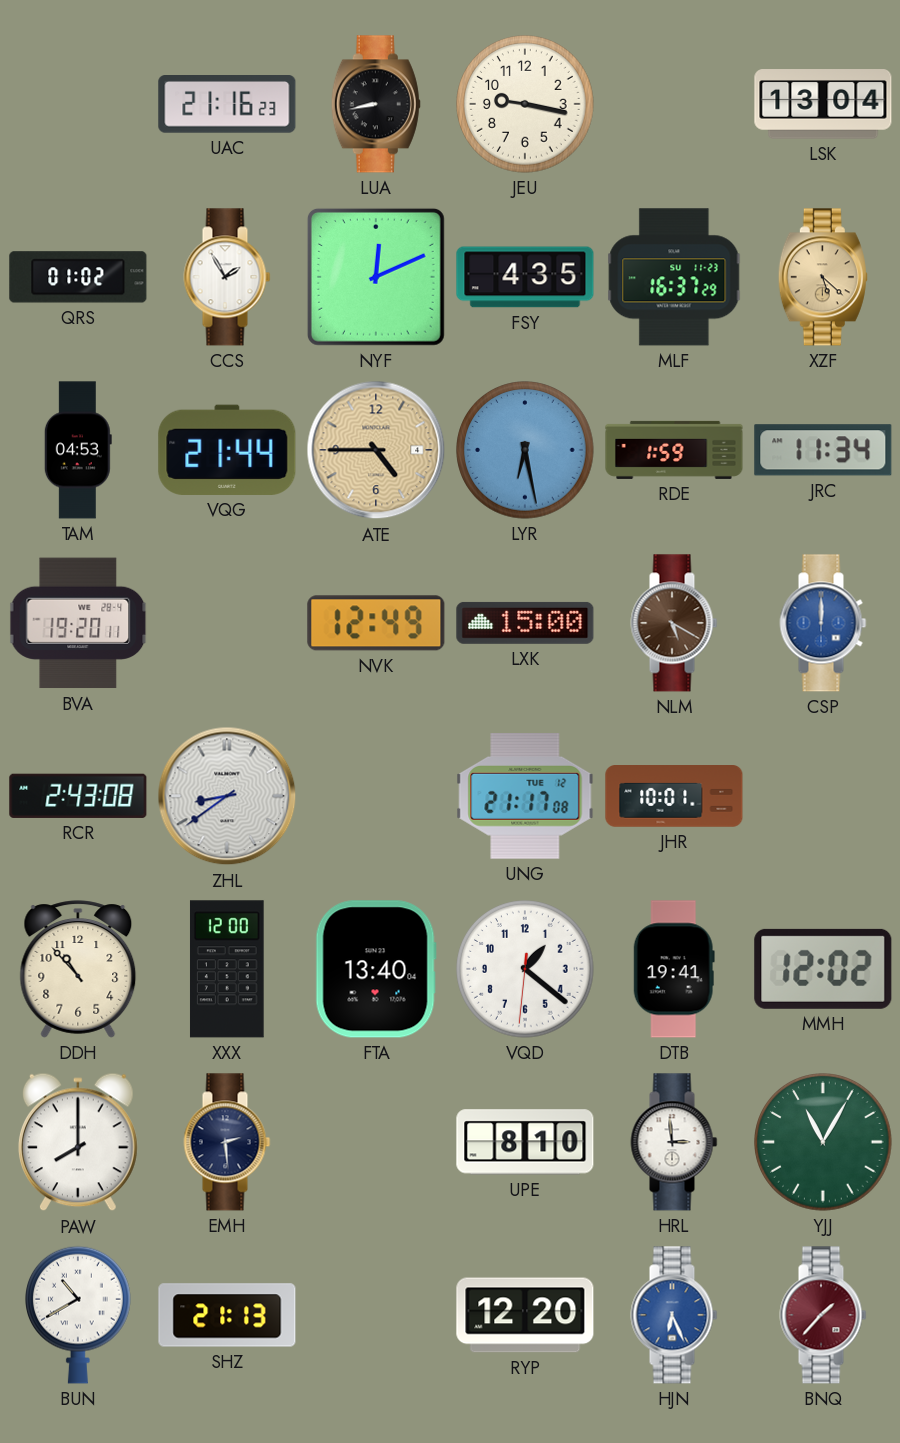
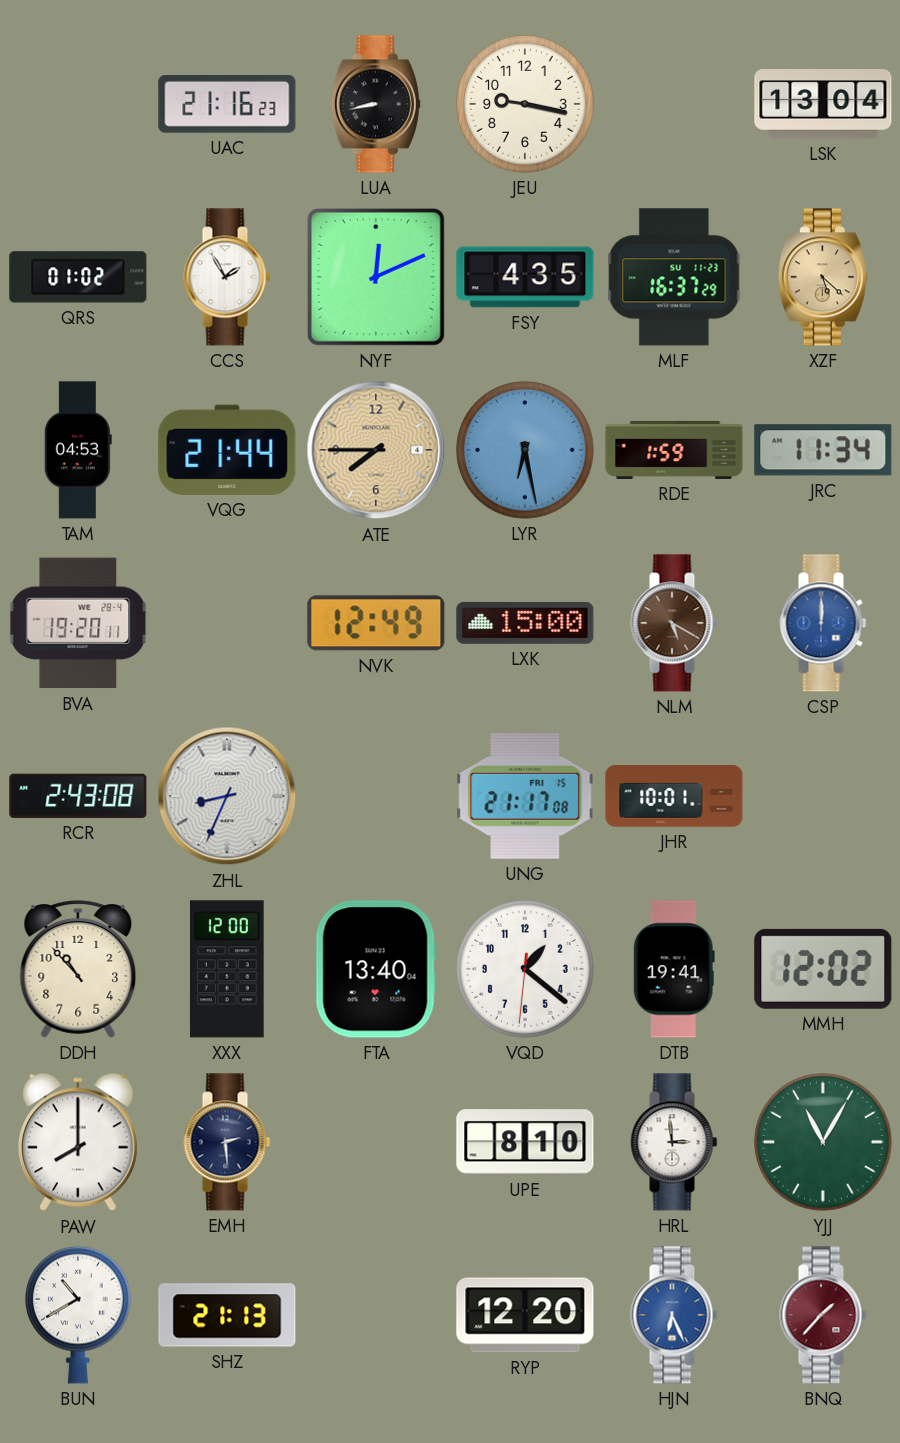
ATE: 4:45 -> 7:45
ZHL: 8:39 -> 8:34
UNG date: TUE 12 -> FRI 15
